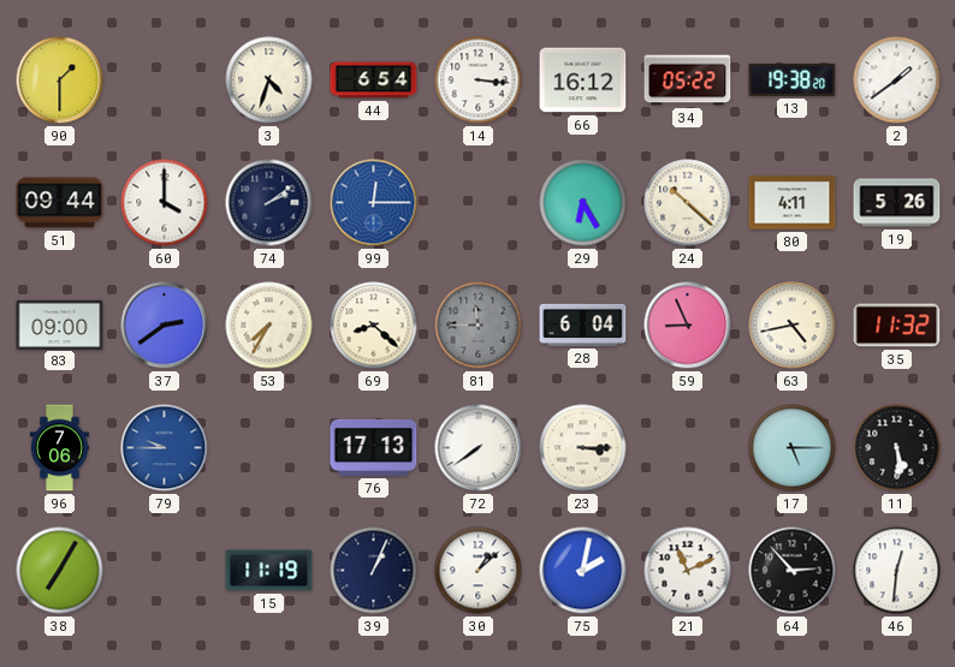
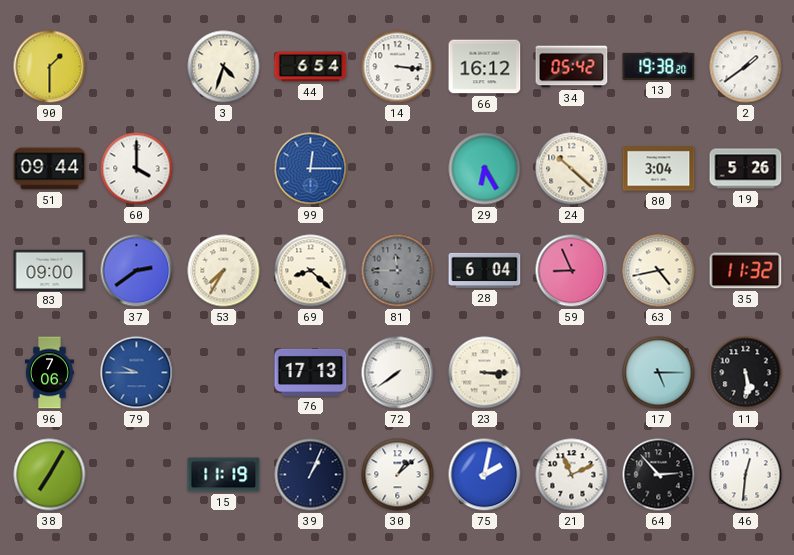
34: 05:22 -> 05:42
74: 2:09 -> none
80: 4:11 -> 3:04
